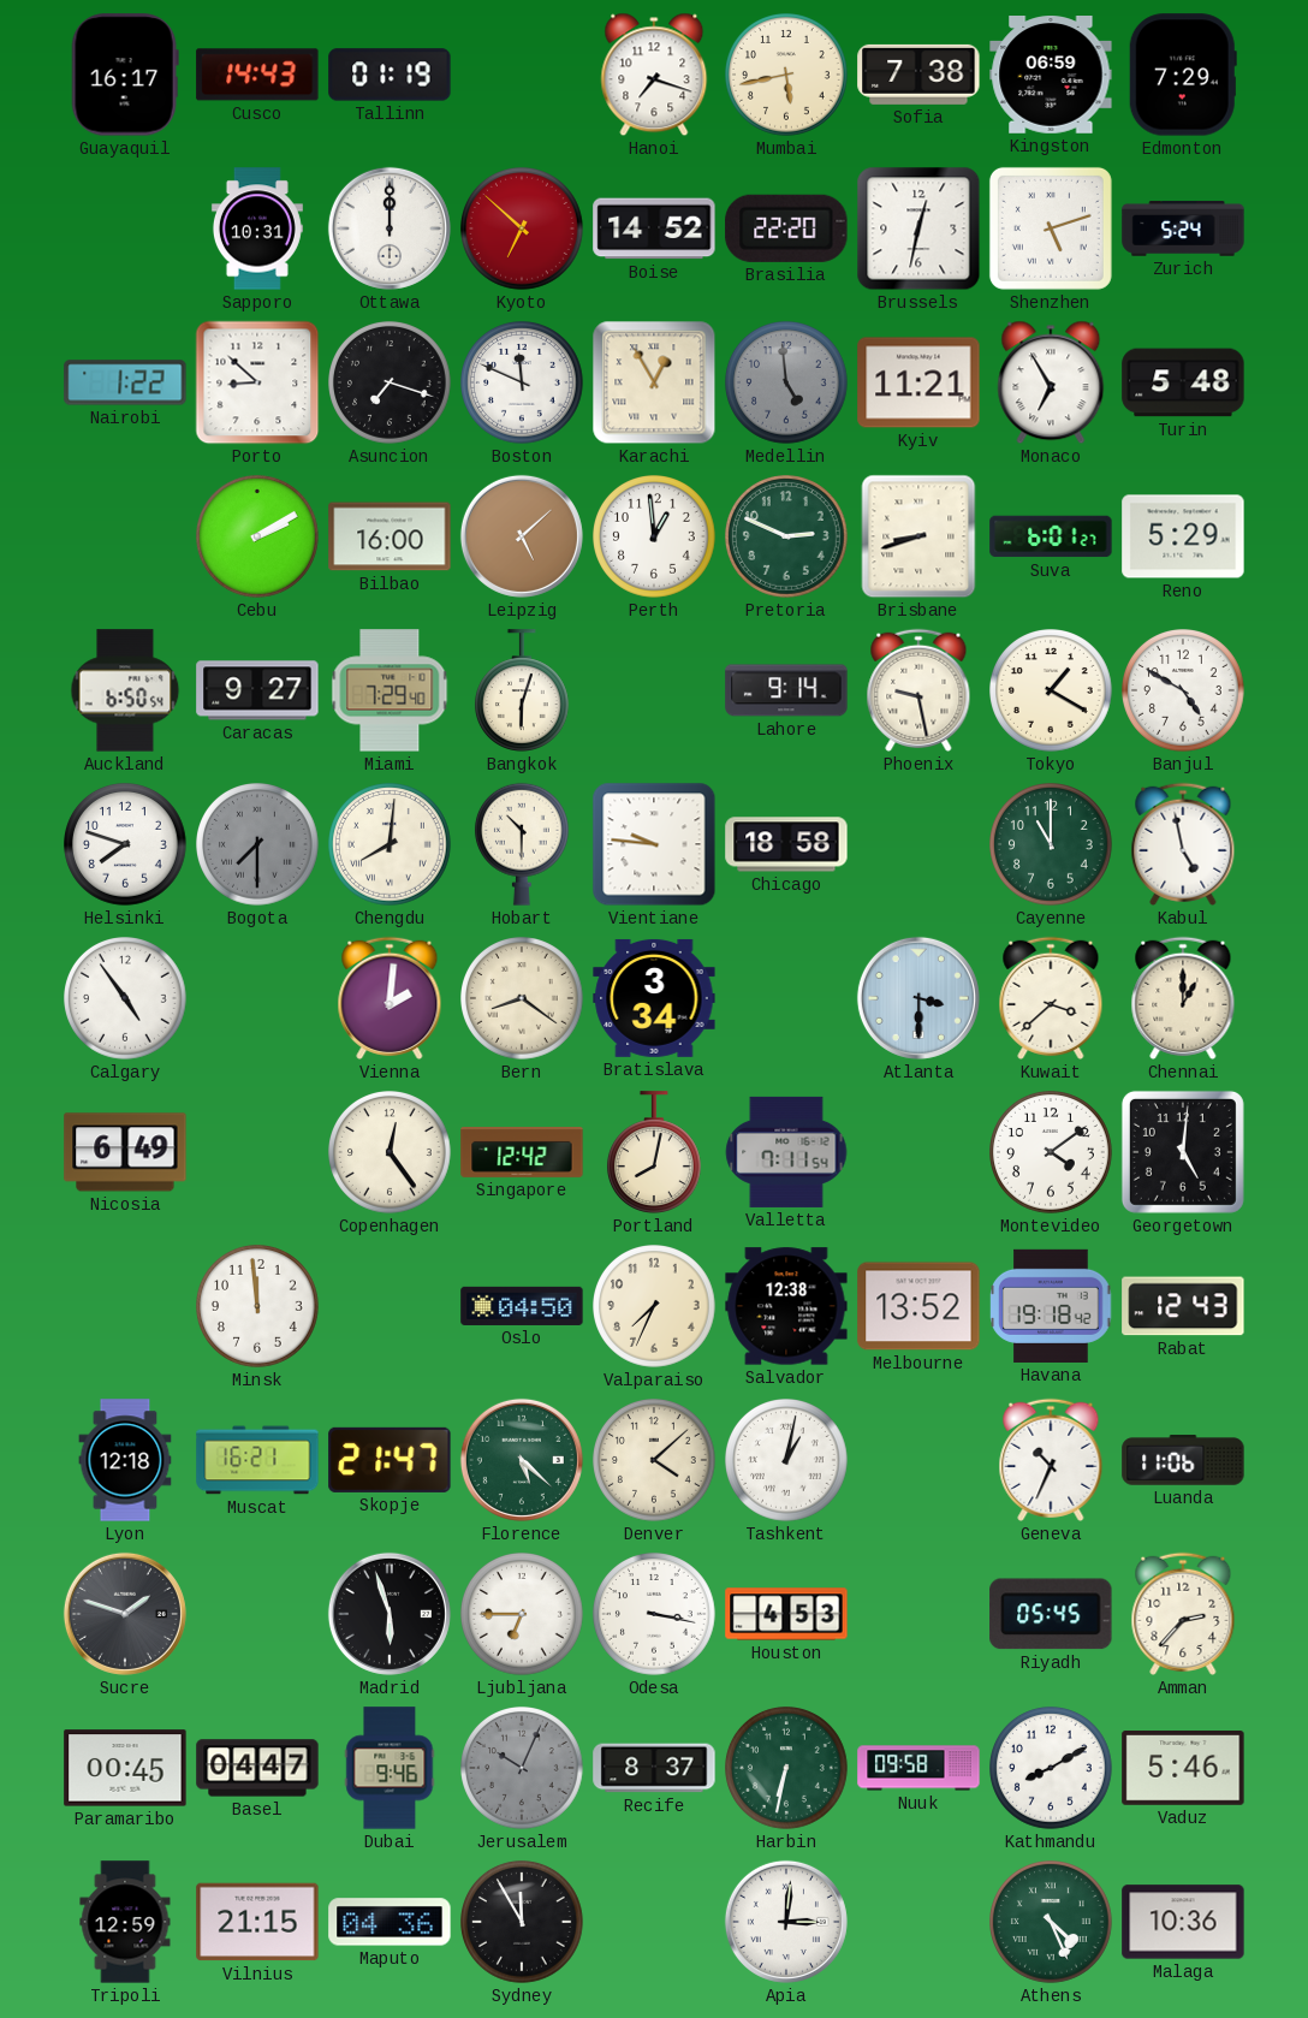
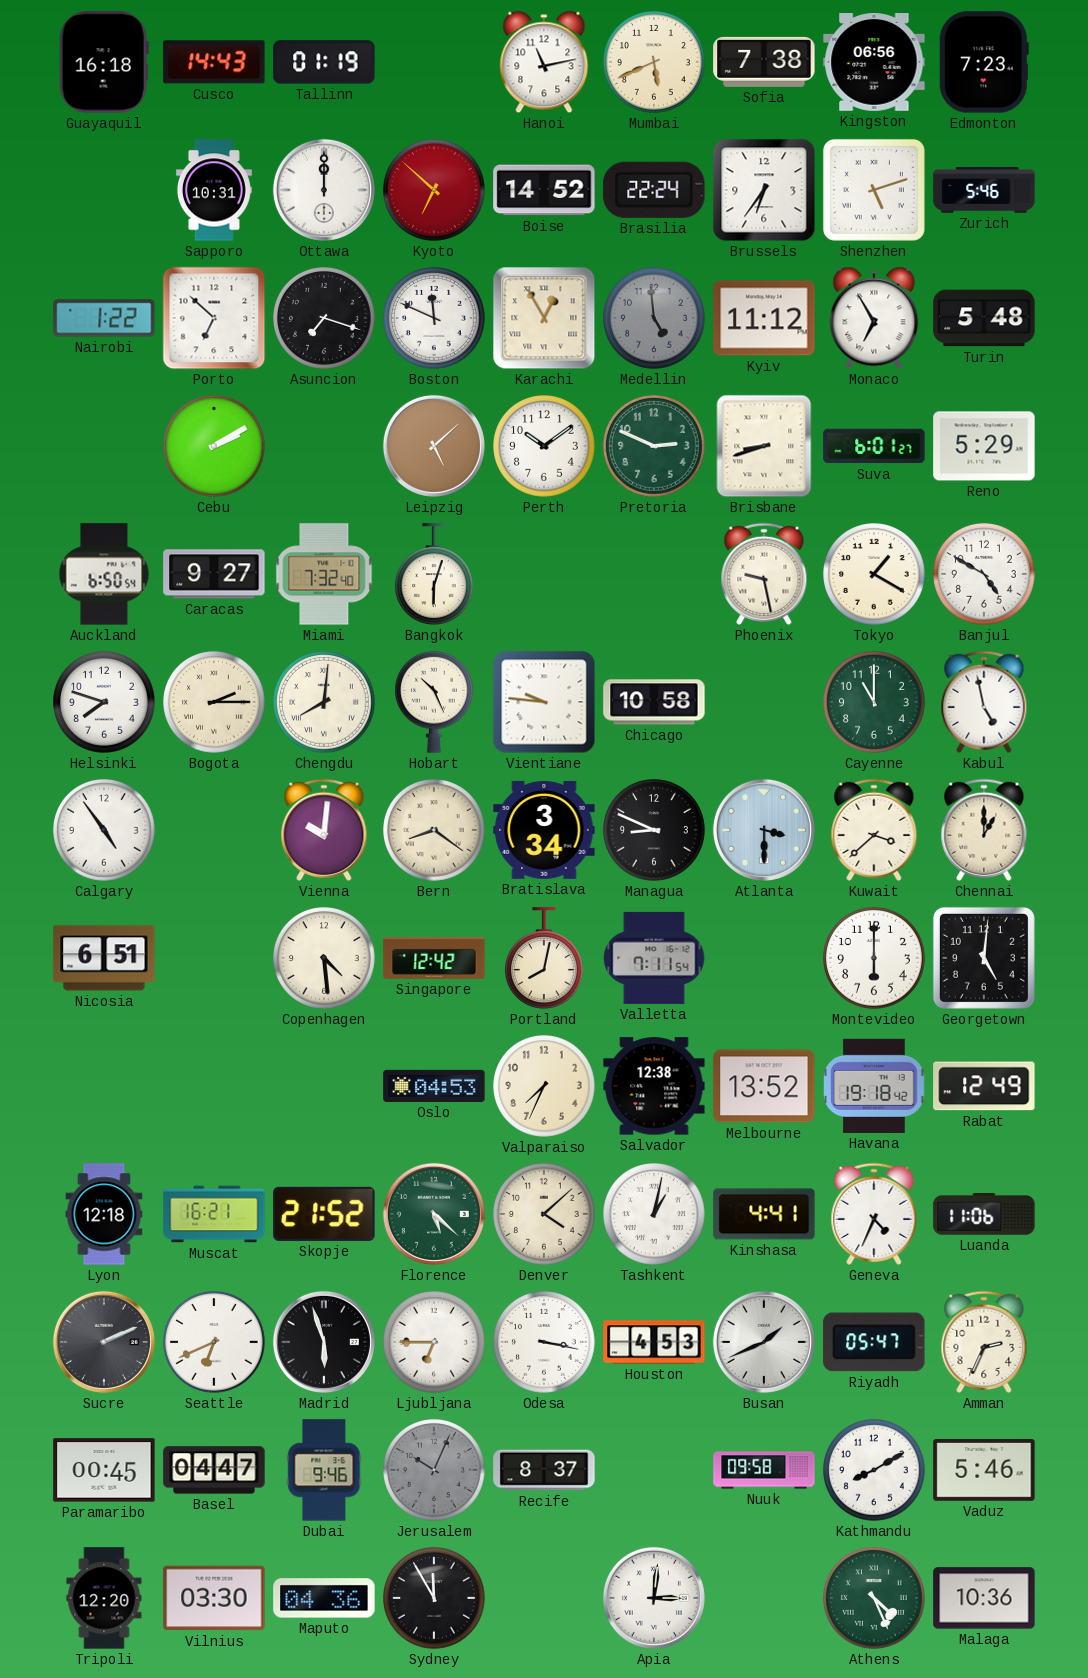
Guayaquil: 16:17 -> 16:18
Hanoi: 7:18 -> 11:13
Mumbai: 5:43 -> 5:41
Kingston: 06:59 -> 06:56
Edmonton: 7:29 -> 7:23
Brasilia: 22:20 -> 22:24
Brussels: 12:32 -> 6:36
Zurich: 5:24 -> 5:46
Porto: 8:52 -> 6:52
Kyiv: 11:21 -> 11:12
Bilbao: 16:00 -> none
Perth: 12:59 -> 10:09
Miami: 7:29 -> 7:32
Lahore: 9:14 -> none
Bogota: 7:30 -> 2:15
Bogota dial: grey -> cream
Hobart: 10:30 -> 10:26
Chicago: 18:58 -> 10:58
Vienna: 2:01 -> 10:01
Managua: none -> 8:49
Nicosia: 6:49 -> 6:51
Copenhagen: 12:24 -> 4:29
Montevideo: 4:09 -> 6:00
Minsk: 11:59 -> none
Oslo: 04:50 -> 04:53
Rabat: 12:43 -> 12:49
Skopje: 21:47 -> 21:52
Kinshasa: none -> 4:41
Geneva: 10:34 -> 4:34
Sucre: 1:48 -> 2:11
Seattle: none -> 6:41
Busan: none -> 1:41
Riyadh: 05:45 -> 05:47
Amman: 2:37 -> 2:34
Harbin: 6:32 -> none
Tripoli: 12:59 -> 12:20
Vilnius: 21:15 -> 03:30
